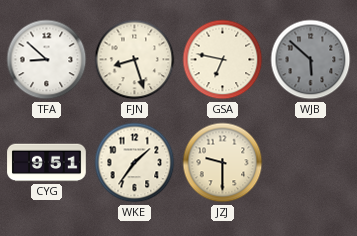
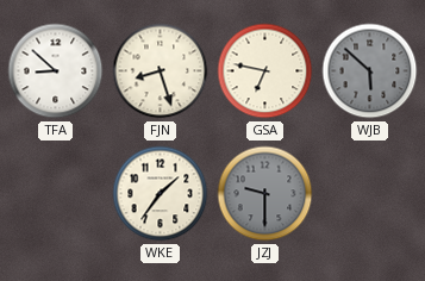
CYG: 9:51 -> none
JZJ dial: cream -> grey
